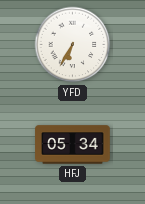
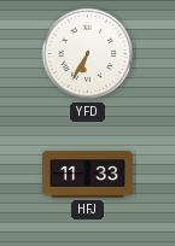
HFJ: 05:34 -> 11:33
